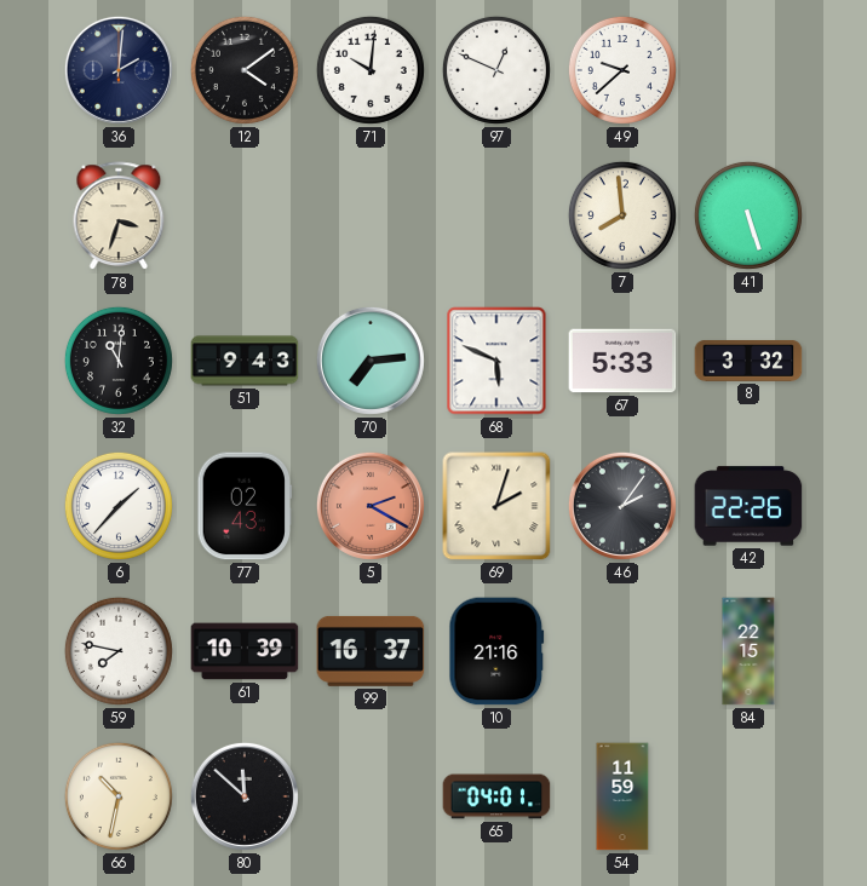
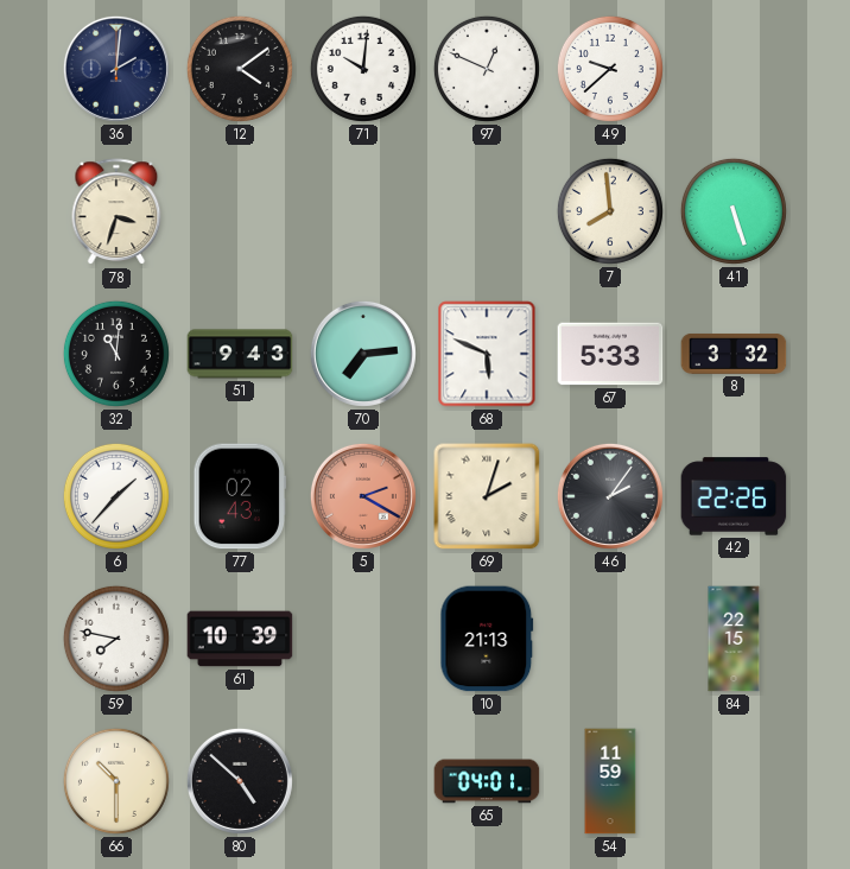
99: 16:37 -> none
10: 21:16 -> 21:13
66: 10:32 -> 10:30
80: 11:52 -> 4:52
